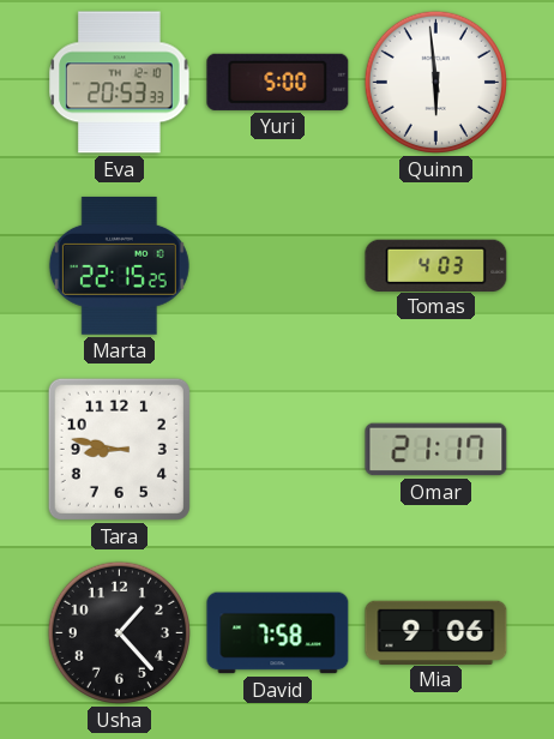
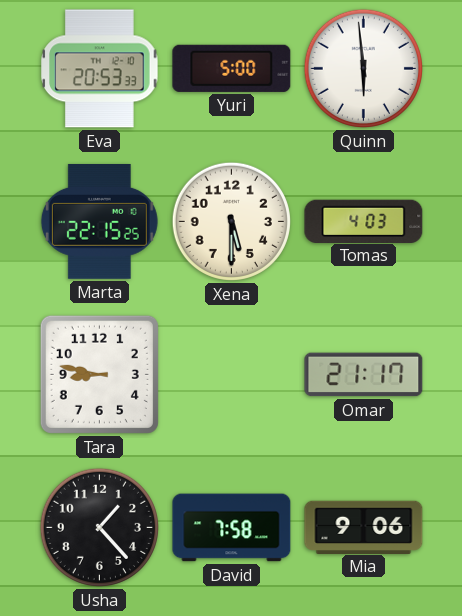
Xena: none -> 5:30
